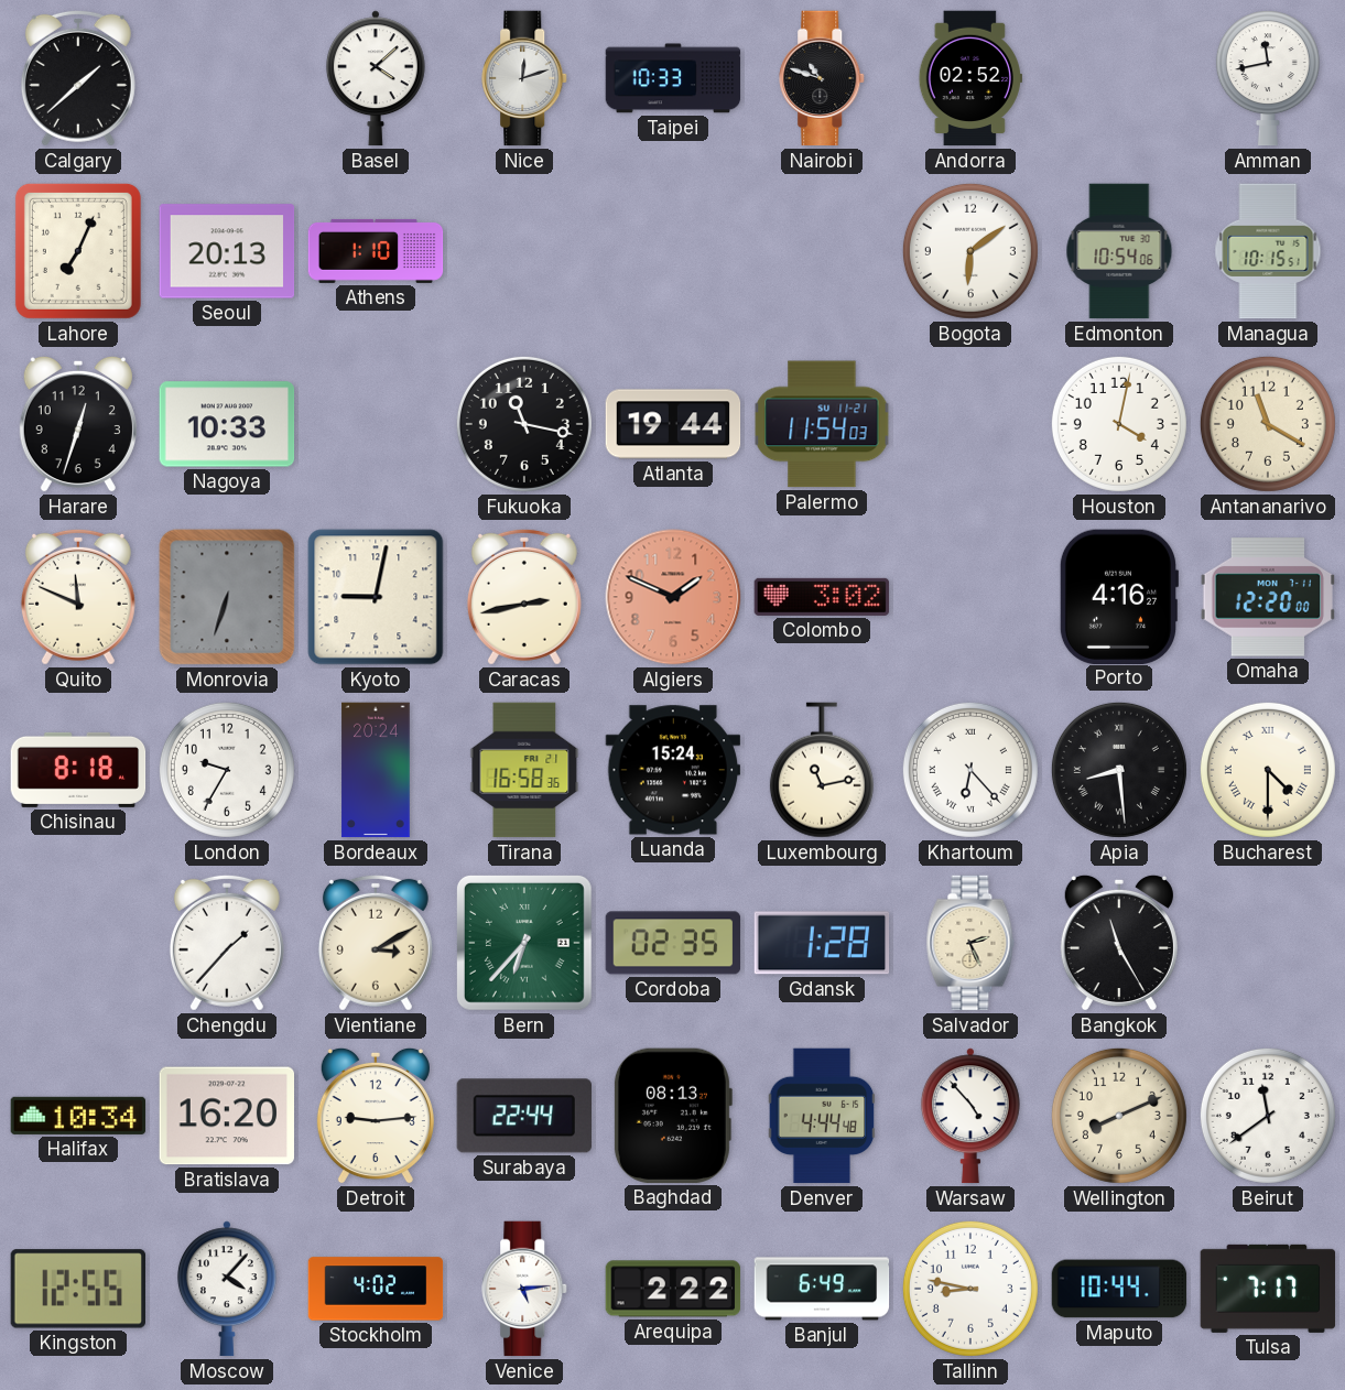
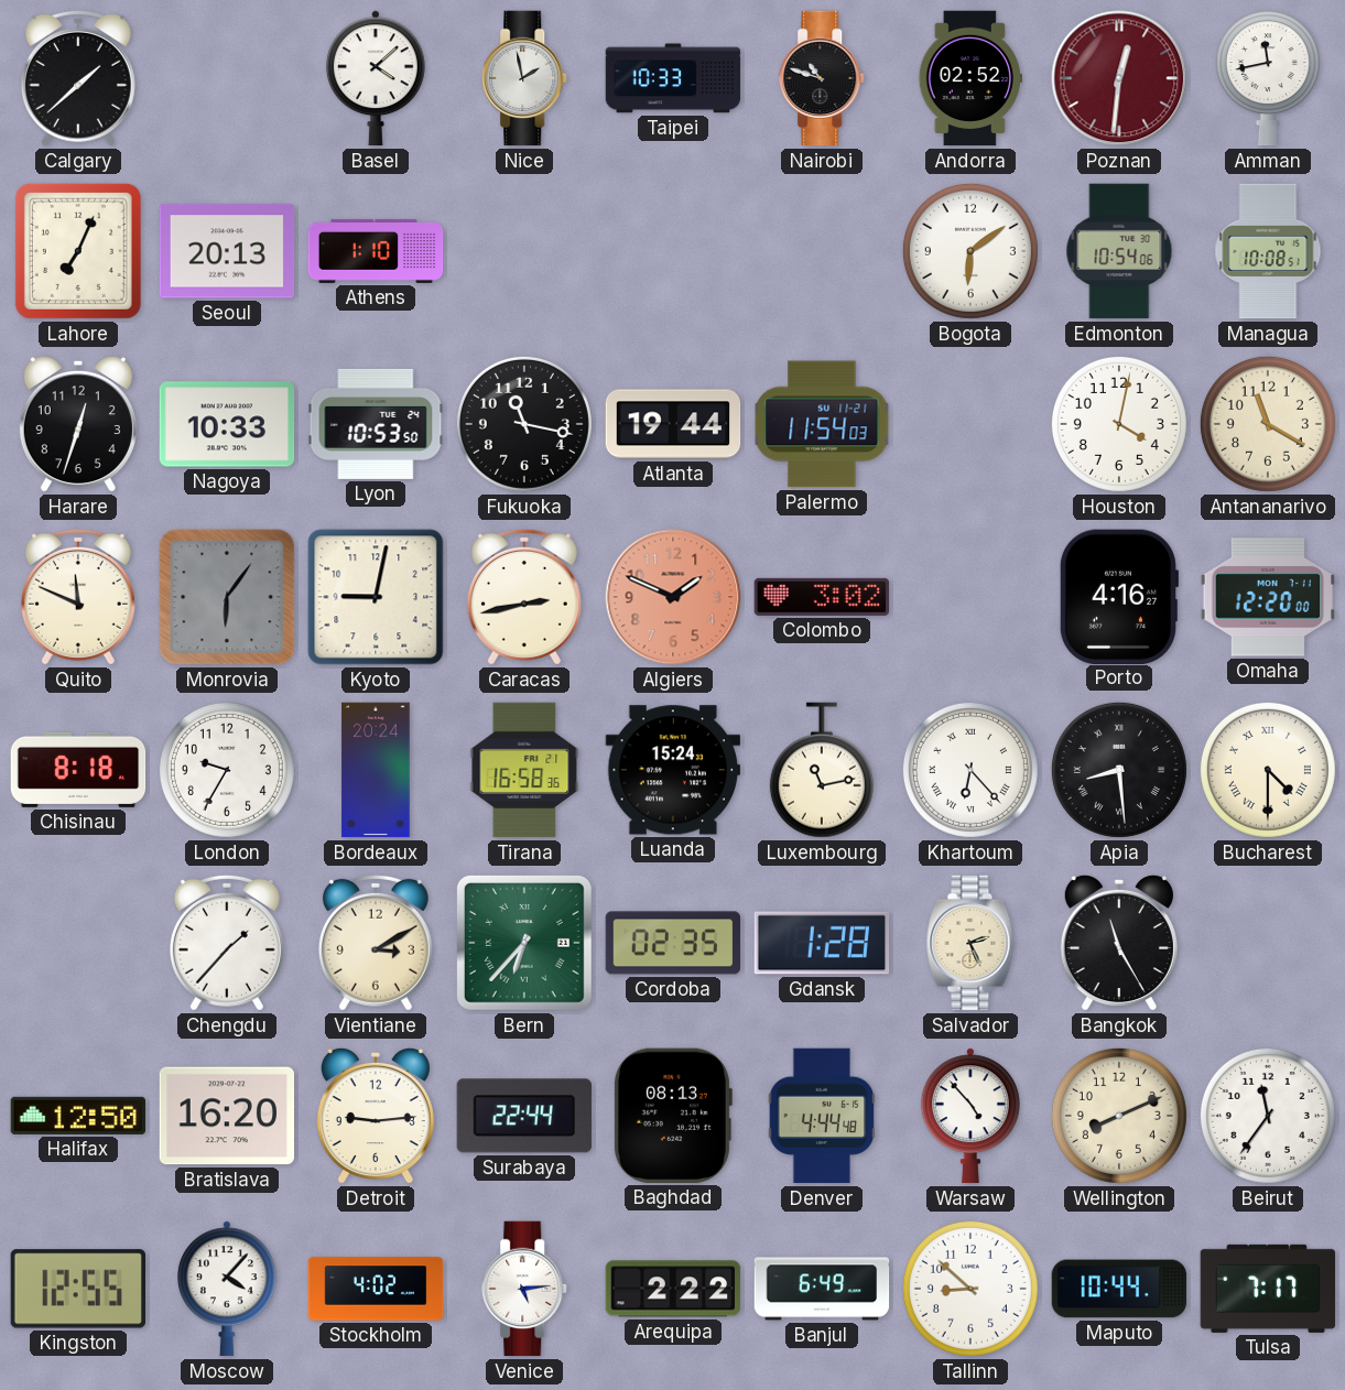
Nice: 12:12 -> 1:58
Poznan: none -> 12:31
Managua: 10:15 -> 10:08
Lyon: none -> 10:53
Monrovia: 6:33 -> 6:06
Halifax: 10:34 -> 12:50
Beirut: 11:39 -> 11:36
Tallinn: 8:47 -> 8:52
